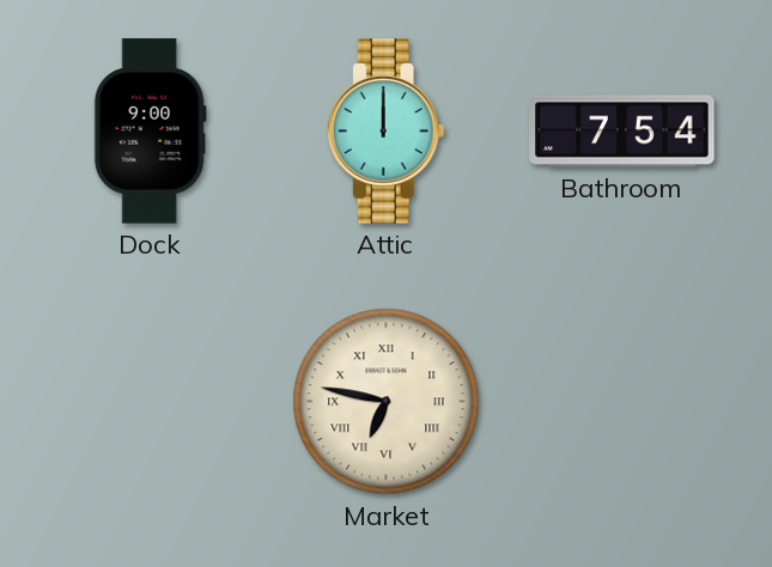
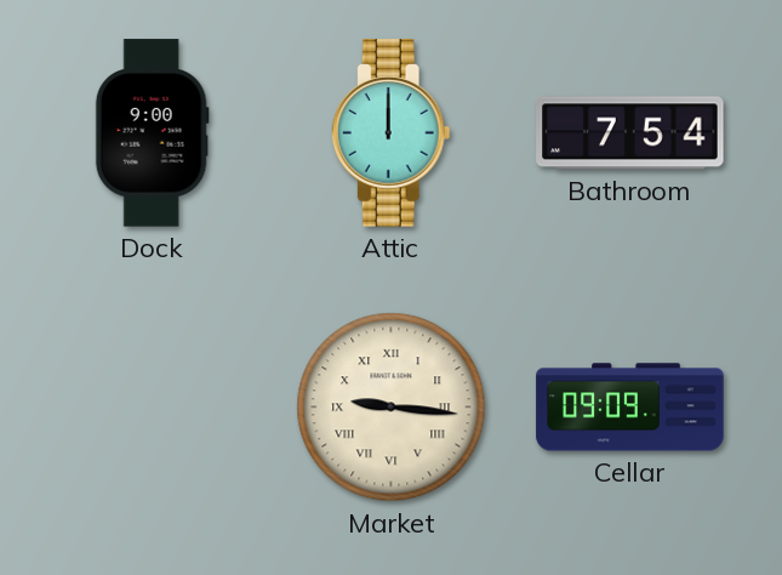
Market: 6:47 -> 9:16
Cellar: none -> 09:09
